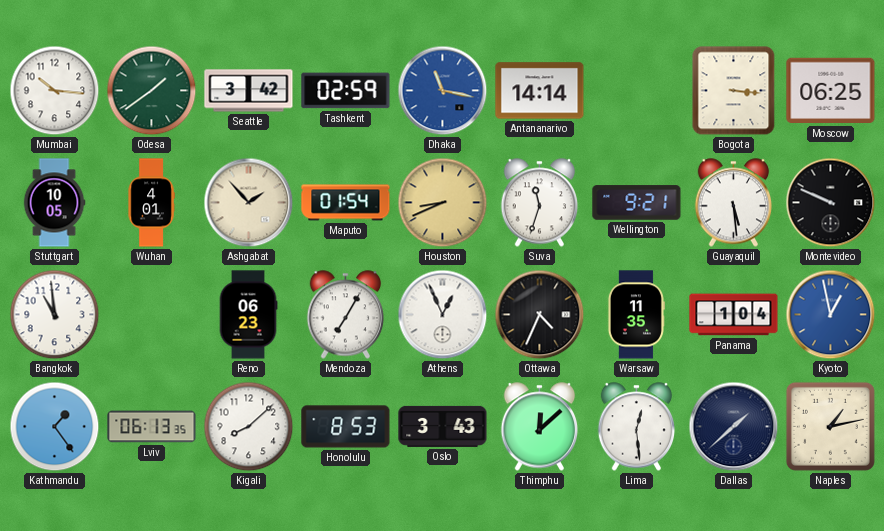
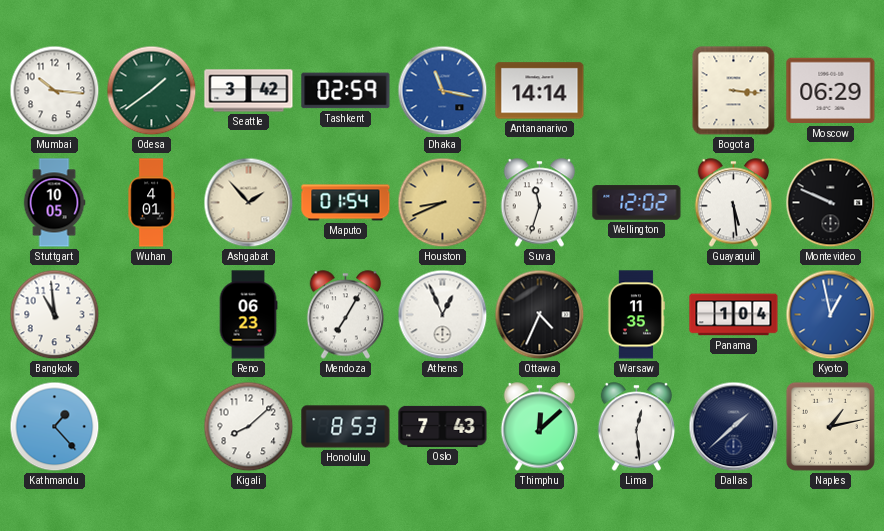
Moscow: 06:25 -> 06:29
Wellington: 9:21 -> 12:02
Kathmandu: 1:24 -> 1:23
Lviv: 06:13 -> none
Oslo: 3:43 -> 7:43
